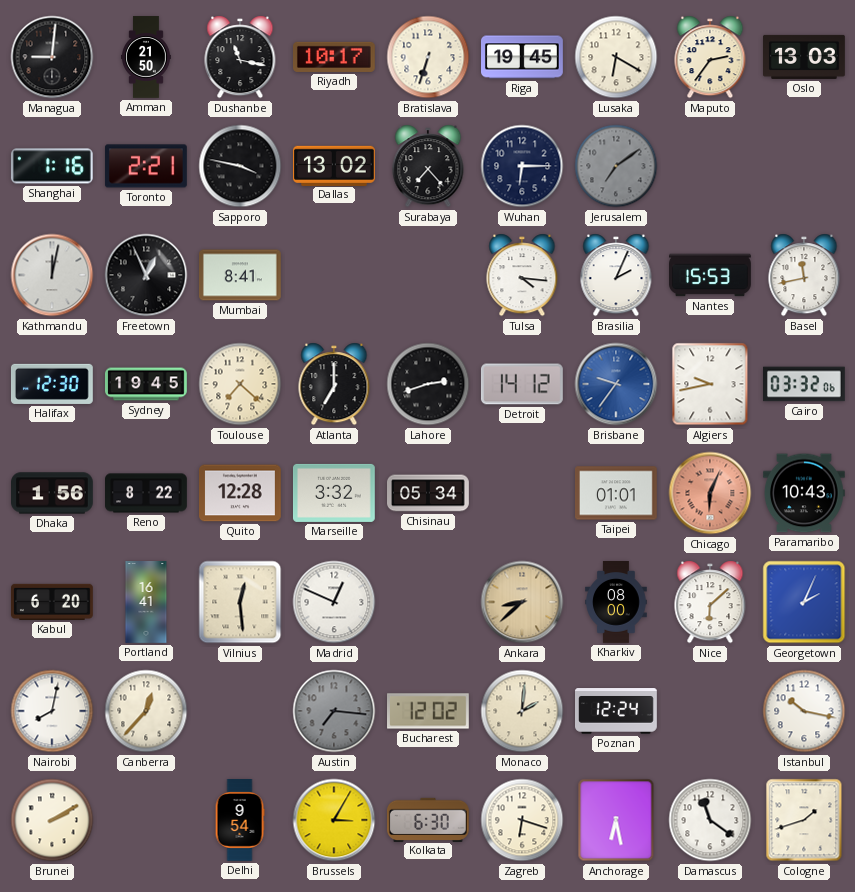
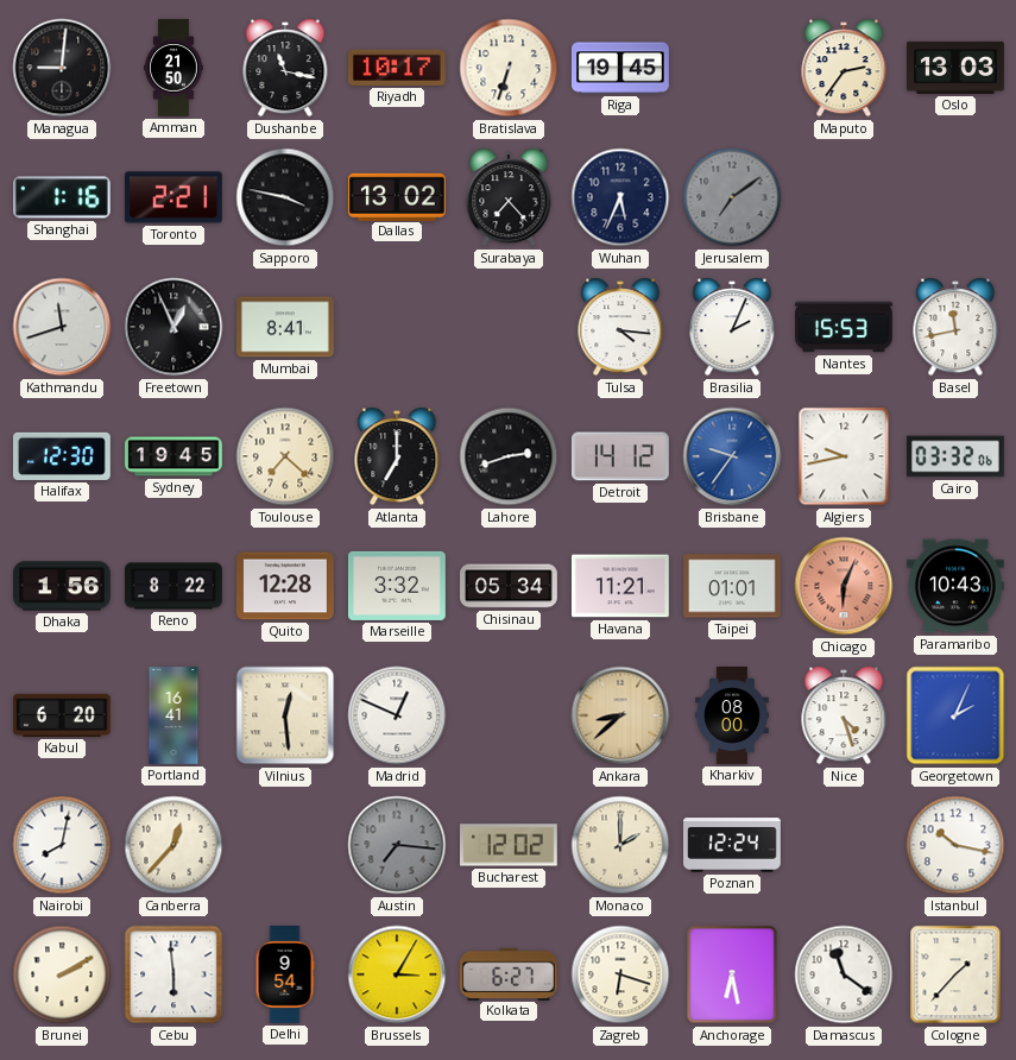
Lusaka: 6:20 -> none
Wuhan: 6:15 -> 5:34
Kathmandu: 12:02 -> 11:42
Havana: none -> 11:21
Nice: 6:08 -> 4:27
Monaco: 2:01 -> 2:00
Cebu: none -> 5:59
Kolkata: 6:30 -> 6:27
Cologne: 1:42 -> 1:37
